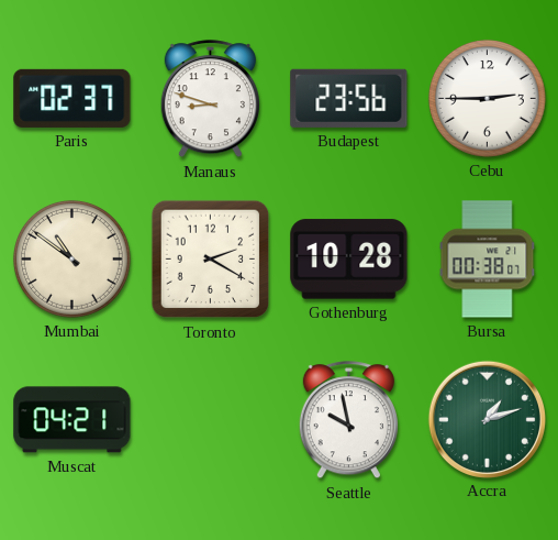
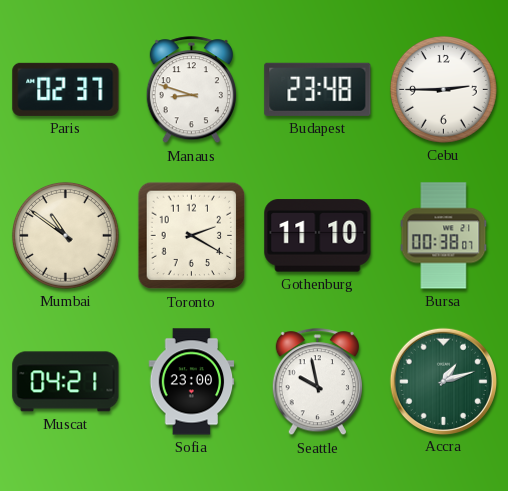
Budapest: 23:56 -> 23:48
Gothenburg: 10:28 -> 11:10
Sofia: none -> 23:00
